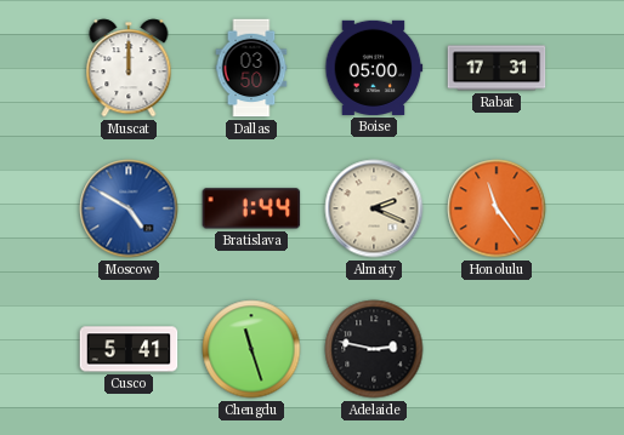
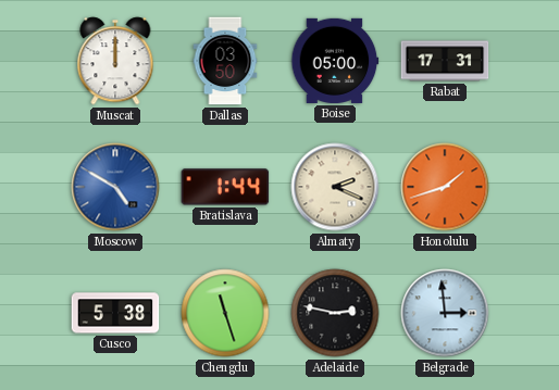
Honolulu: 11:24 -> 1:42
Cusco: 5:41 -> 5:38
Belgrade: none -> 2:59
